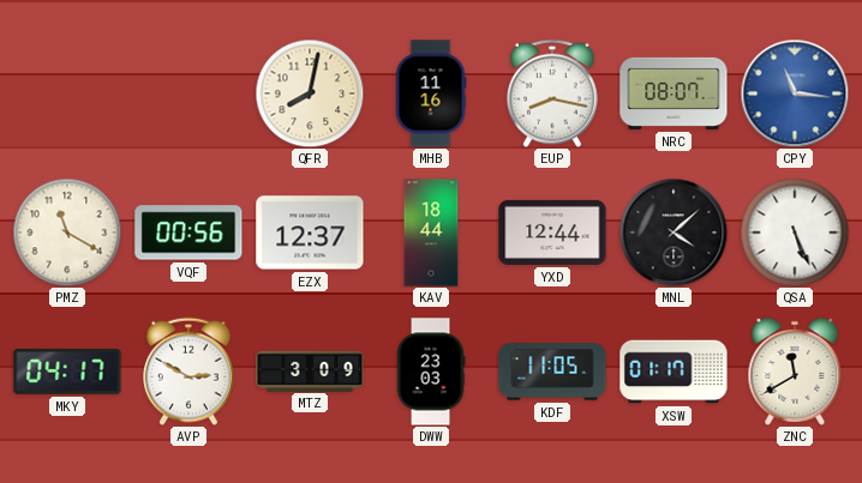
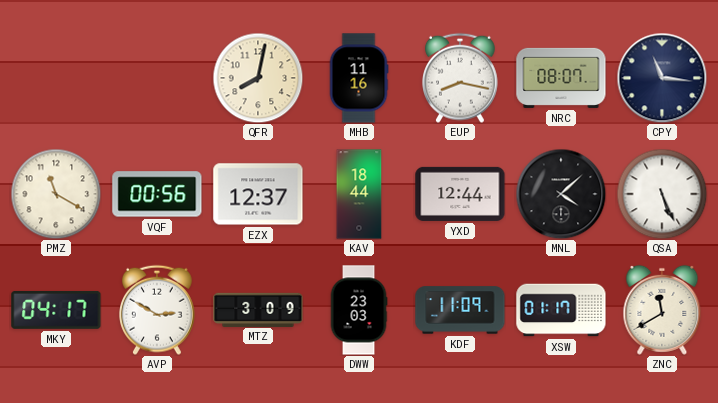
CPY dial: blue -> navy
KDF: 11:05 -> 11:09
